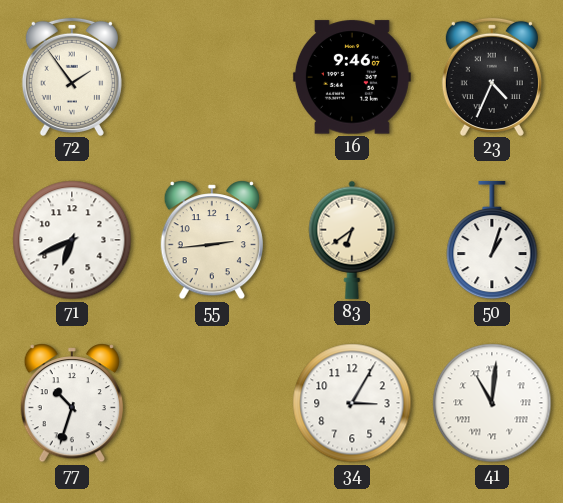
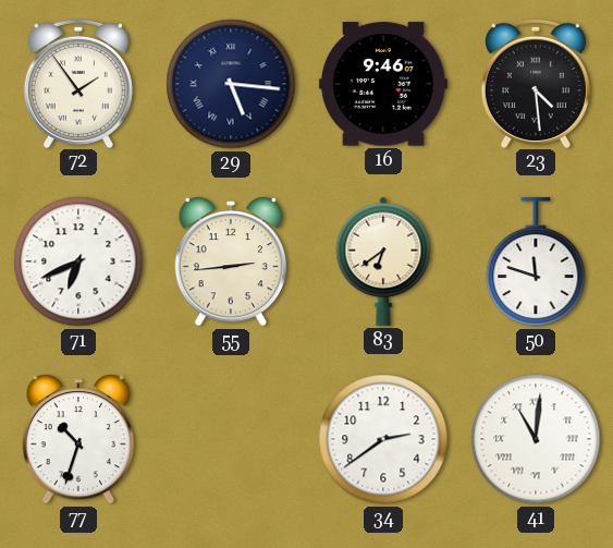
29: none -> 5:16
23: 4:34 -> 4:29
50: 1:03 -> 11:48
34: 3:05 -> 2:39
